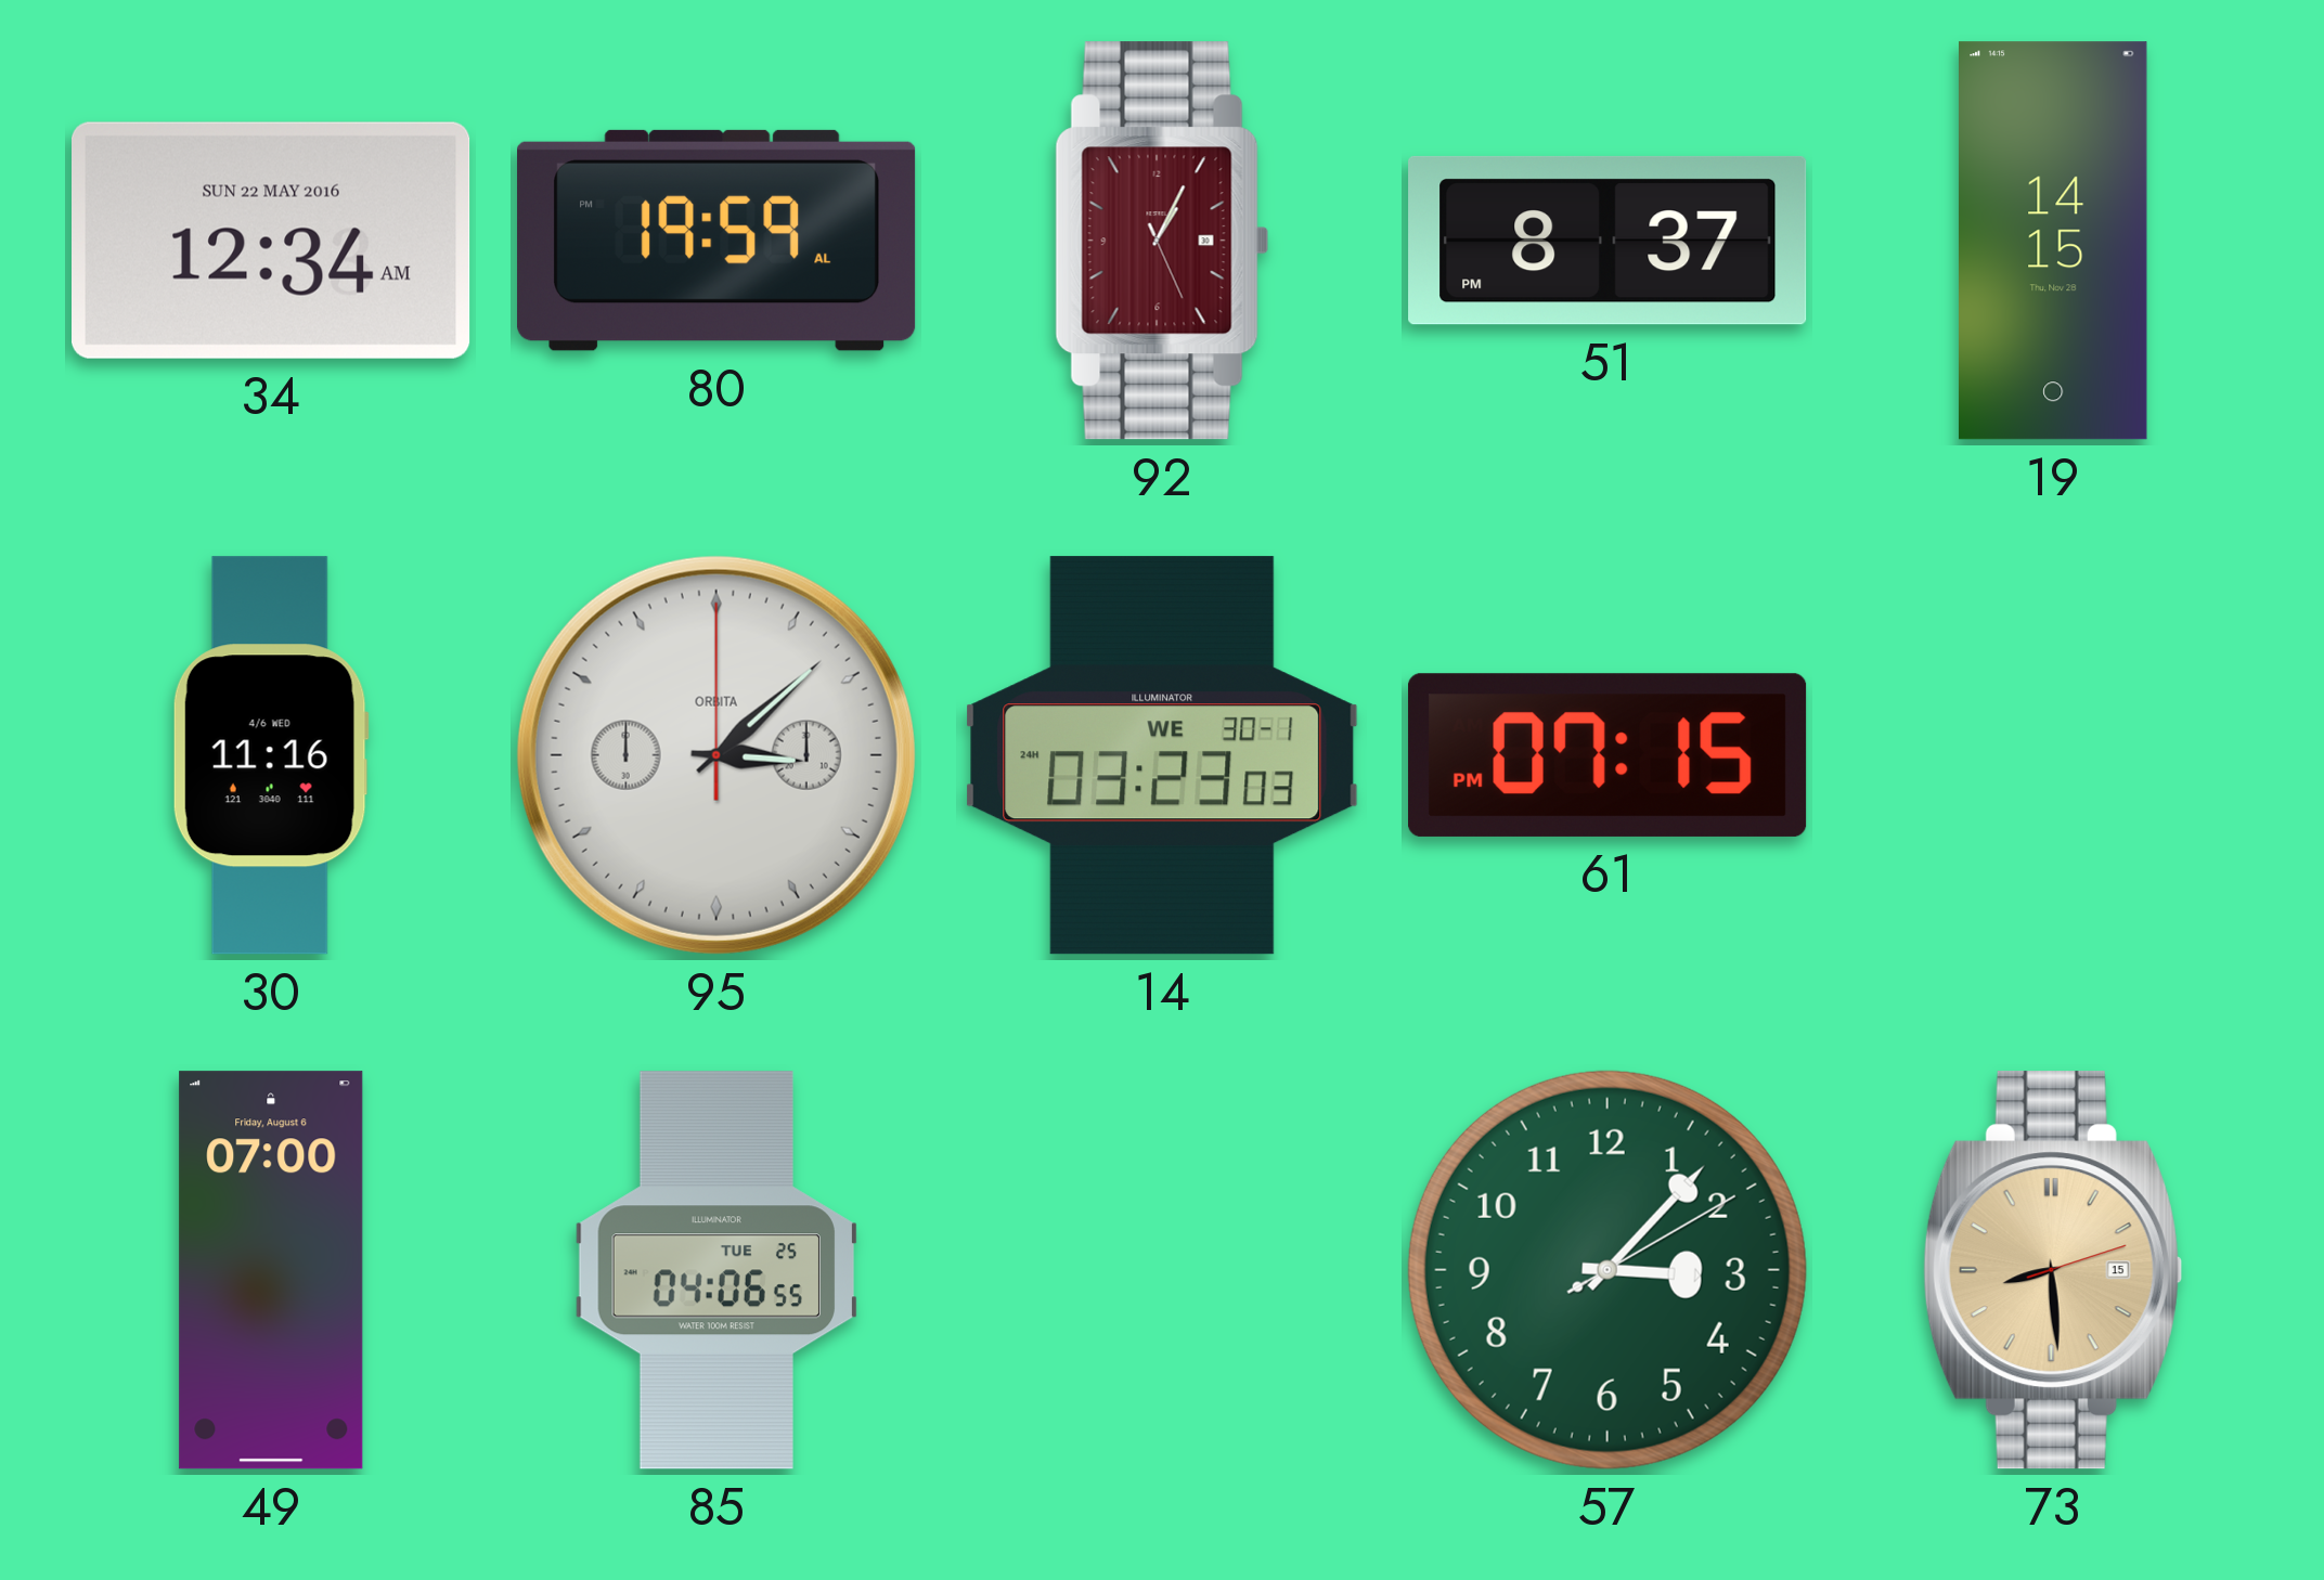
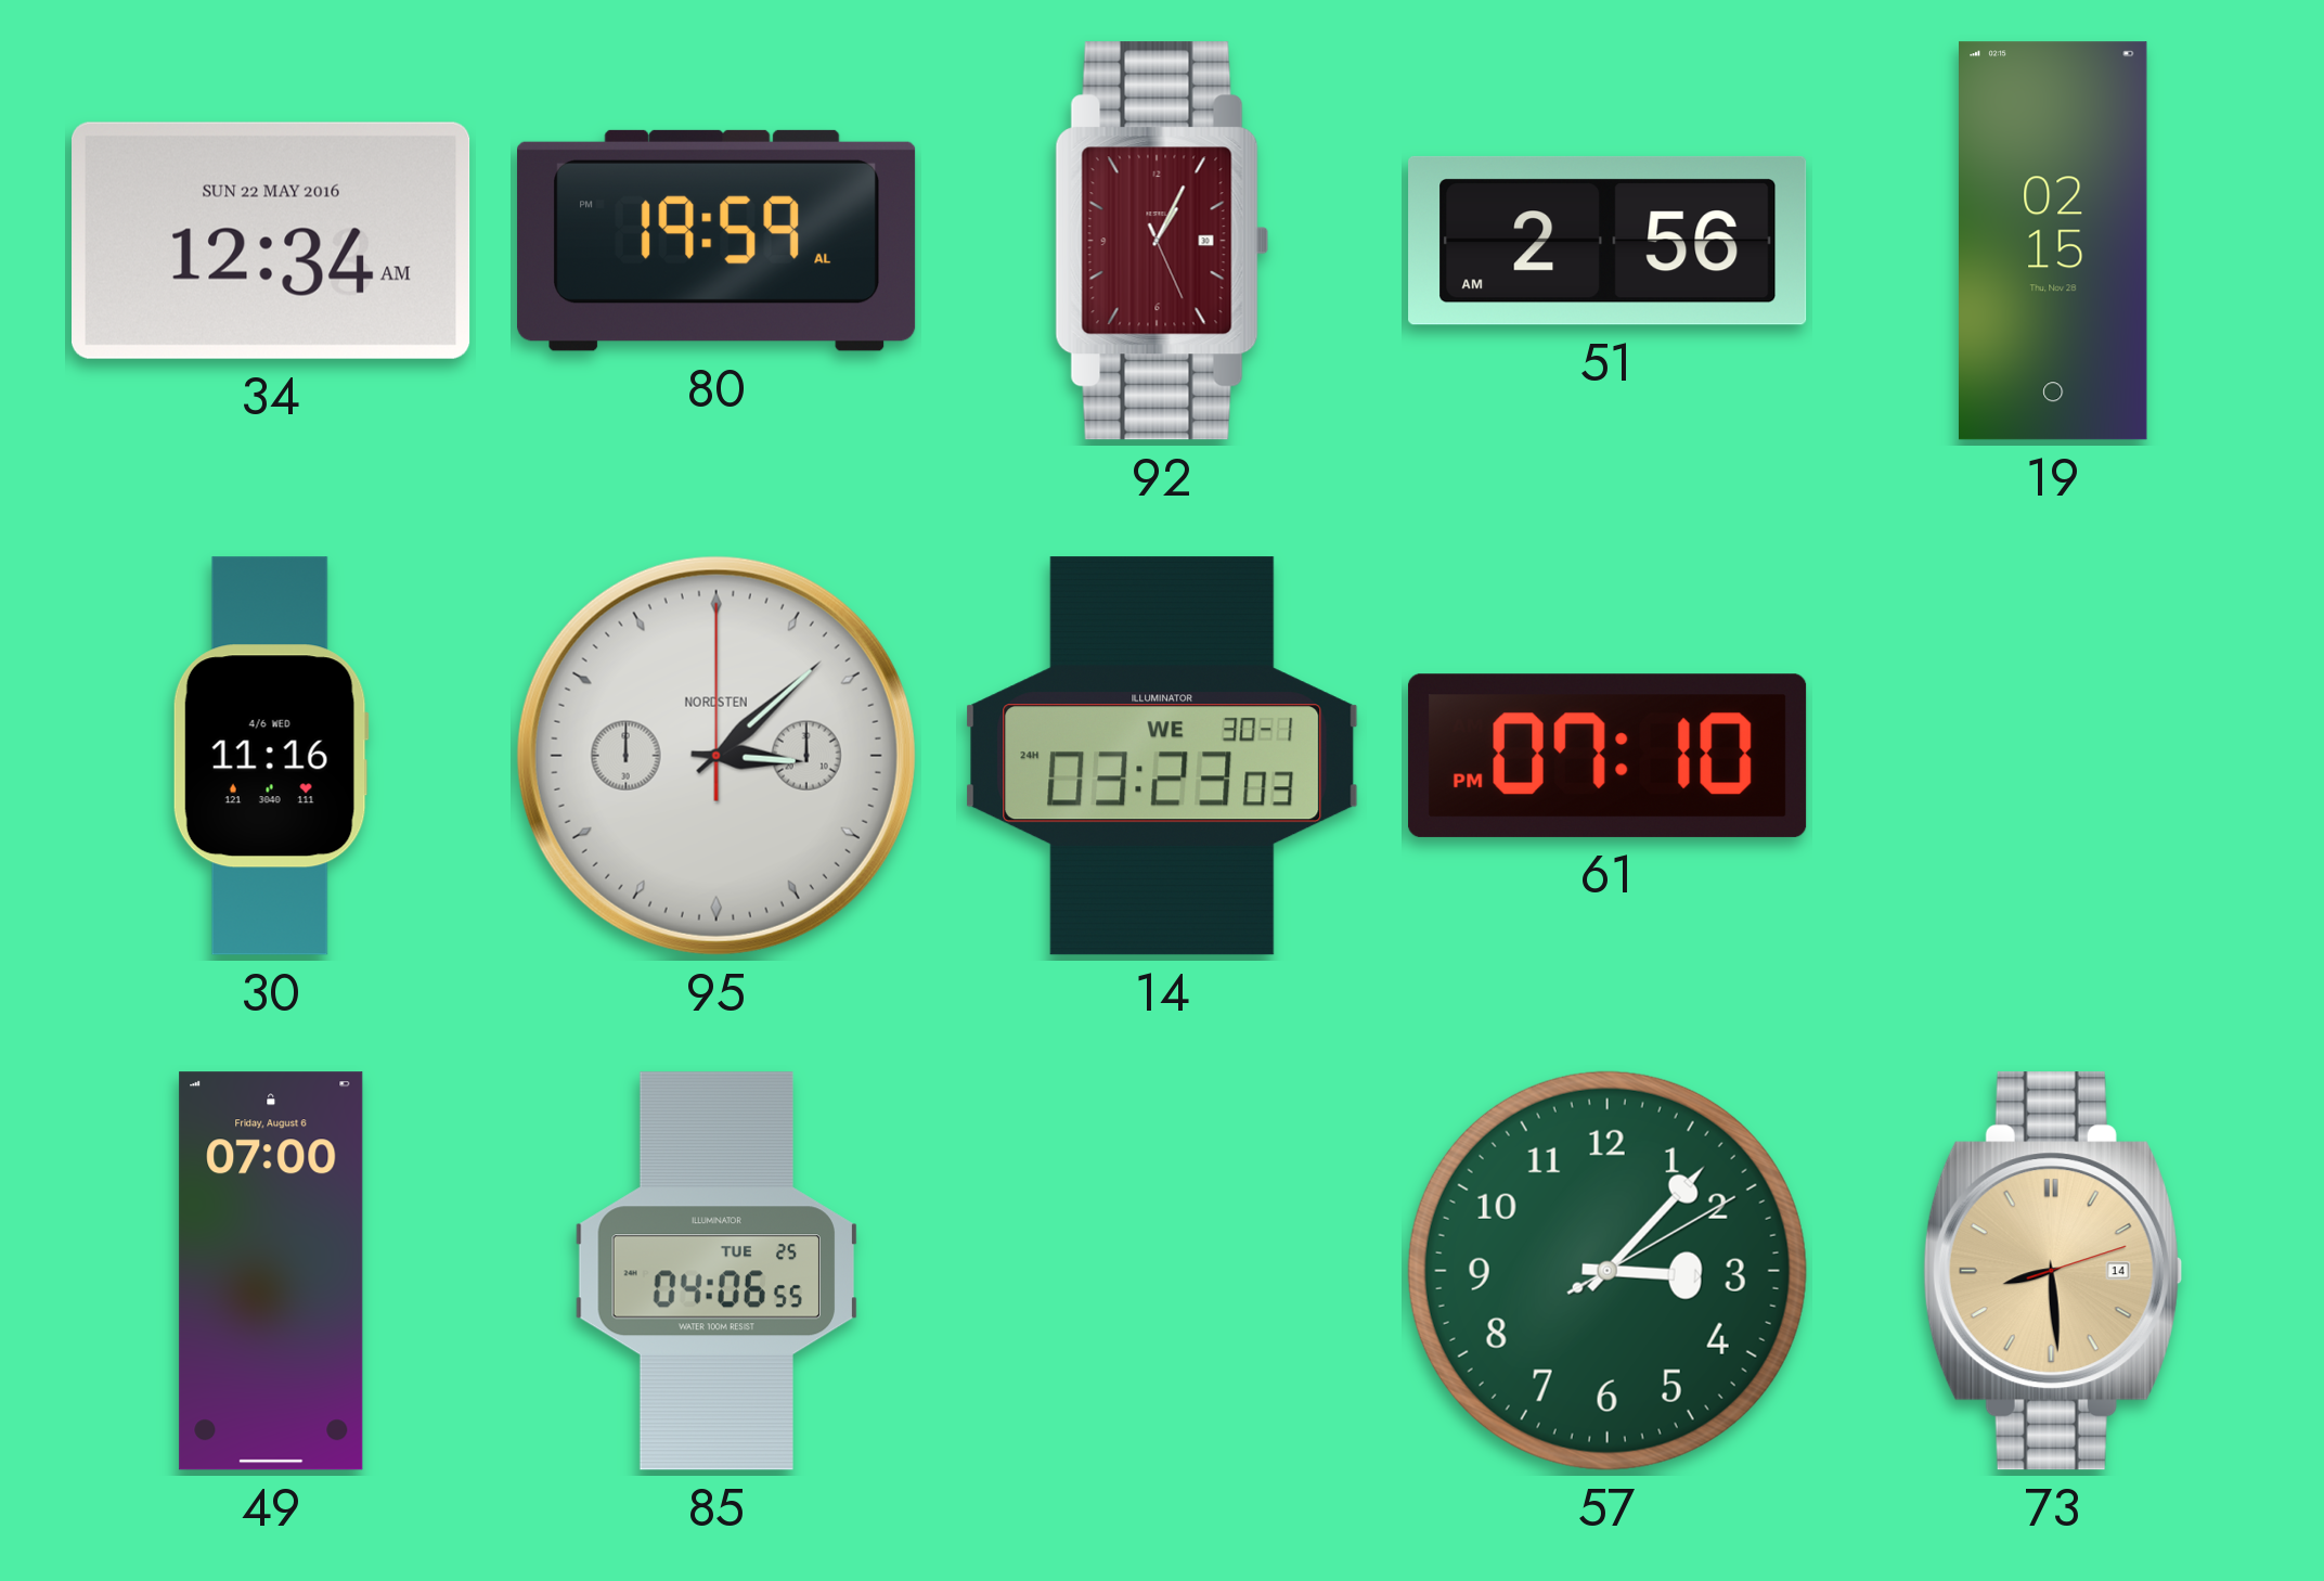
51: 8:37 -> 2:56
19: 14:15 -> 02:15
95 brand: ORBITA -> NORDSTEN
61: 07:15 -> 07:10
73 date: 15 -> 14
